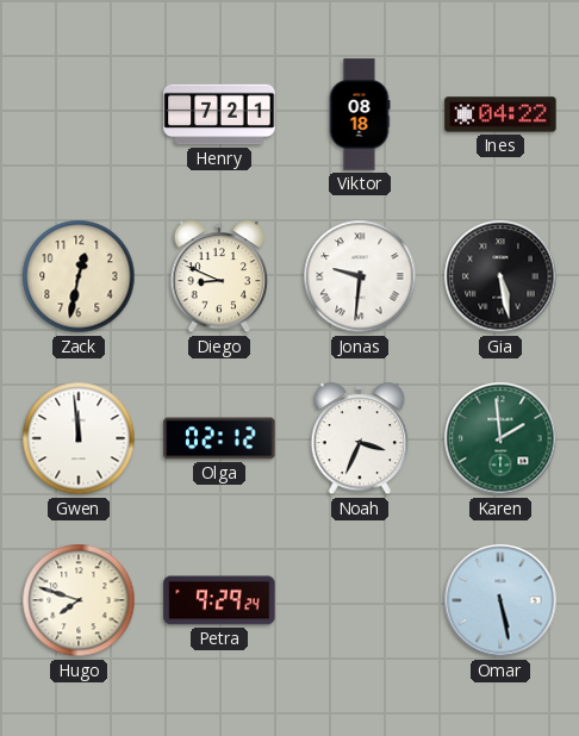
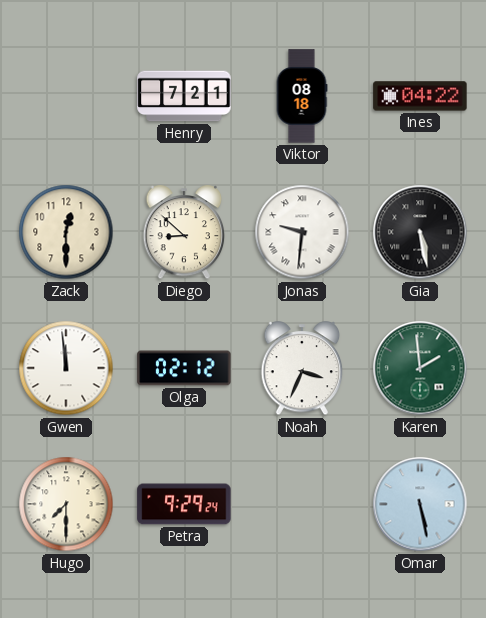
Zack: 12:32 -> 12:30
Diego: 8:49 -> 8:52
Hugo: 7:48 -> 7:30
